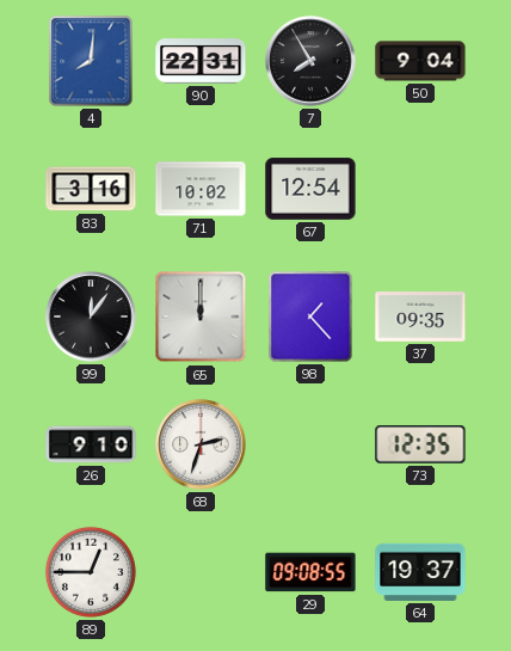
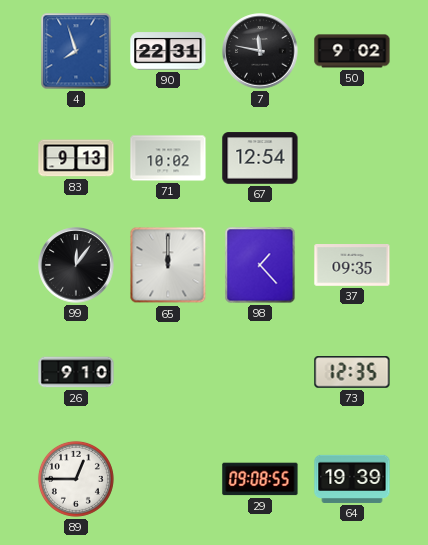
4: 8:01 -> 7:57
7: 7:55 -> 11:47
50: 9:04 -> 9:02
83: 3:16 -> 9:13
68: 2:33 -> none
64: 19:37 -> 19:39
